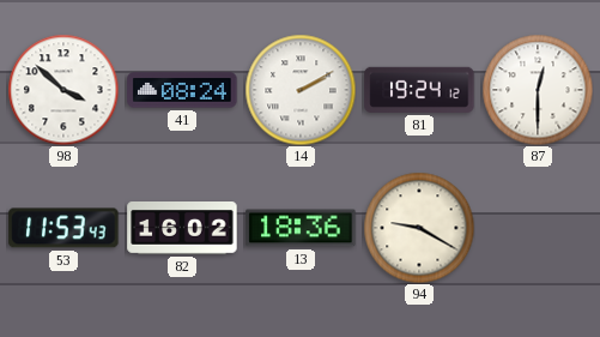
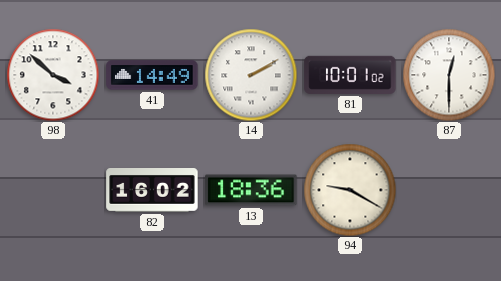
41: 08:24 -> 14:49
81: 19:24 -> 10:01
53: 11:53 -> none
